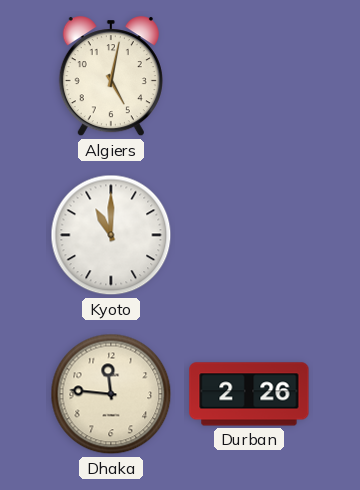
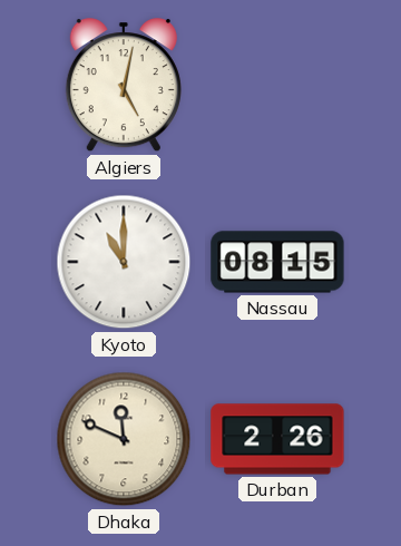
Nassau: none -> 08:15
Dhaka: 11:46 -> 11:49
